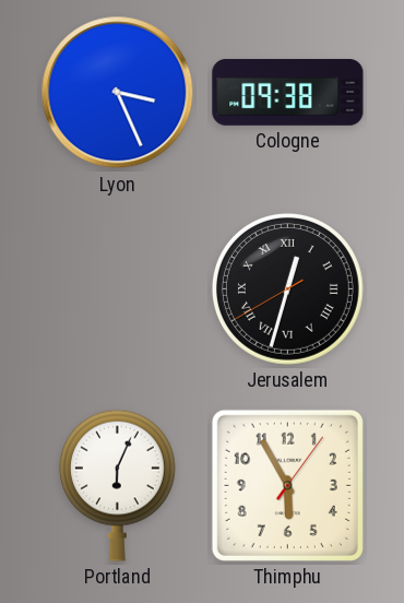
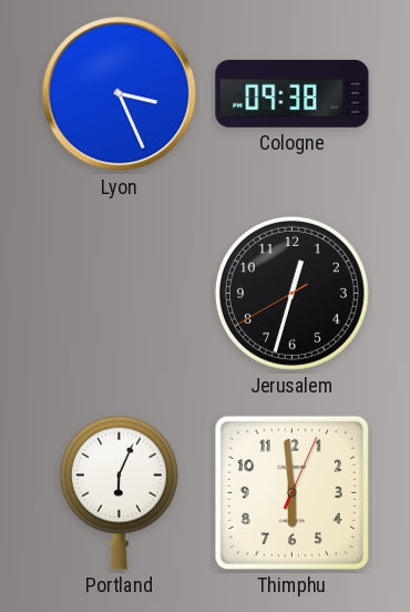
Jerusalem numerals: Roman -> Arabic
Thimphu: 5:55 -> 5:59
